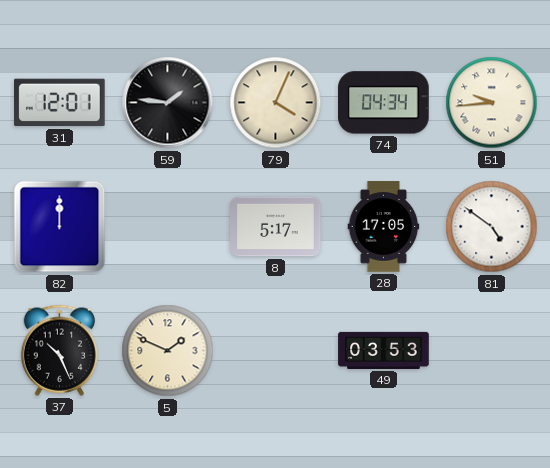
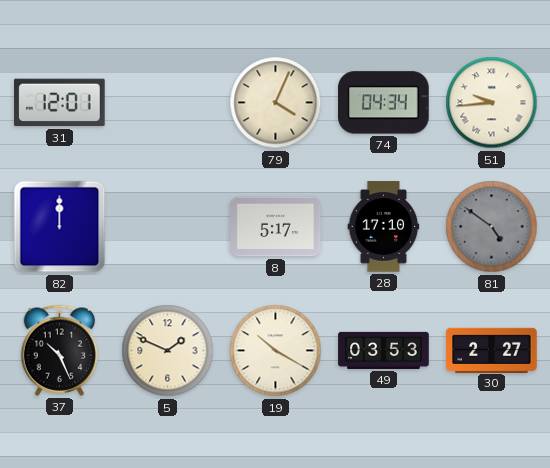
59: 1:46 -> none
28: 17:05 -> 17:10
81 dial: white -> grey
19: none -> 10:20
30: none -> 2:27
